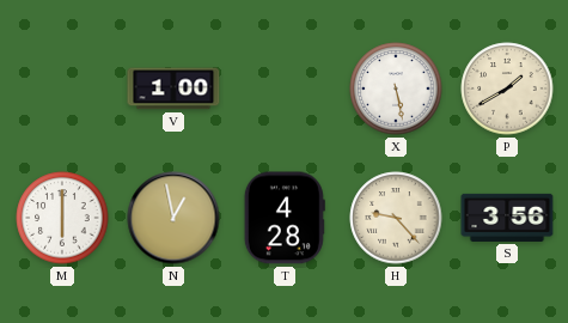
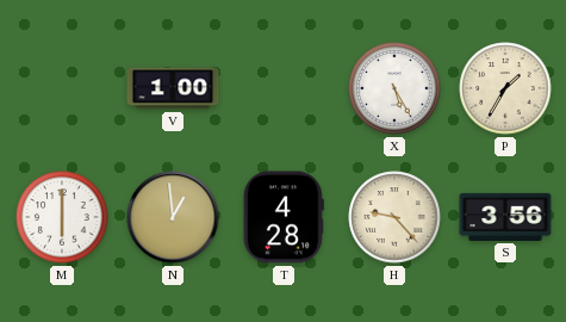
X: 5:28 -> 5:25
P: 1:40 -> 1:35
N: 12:58 -> 12:59
